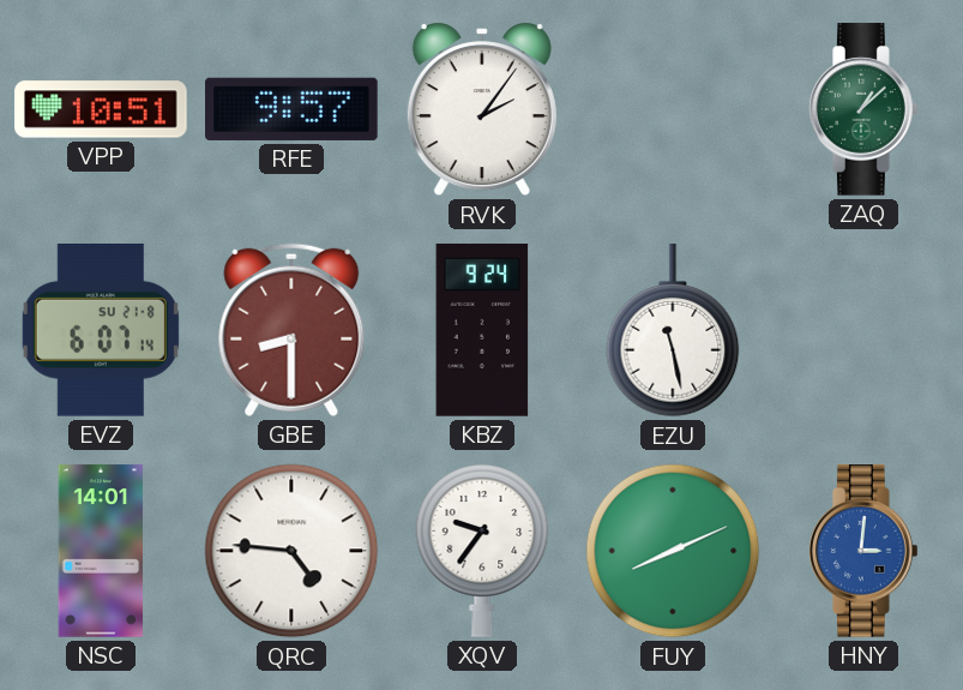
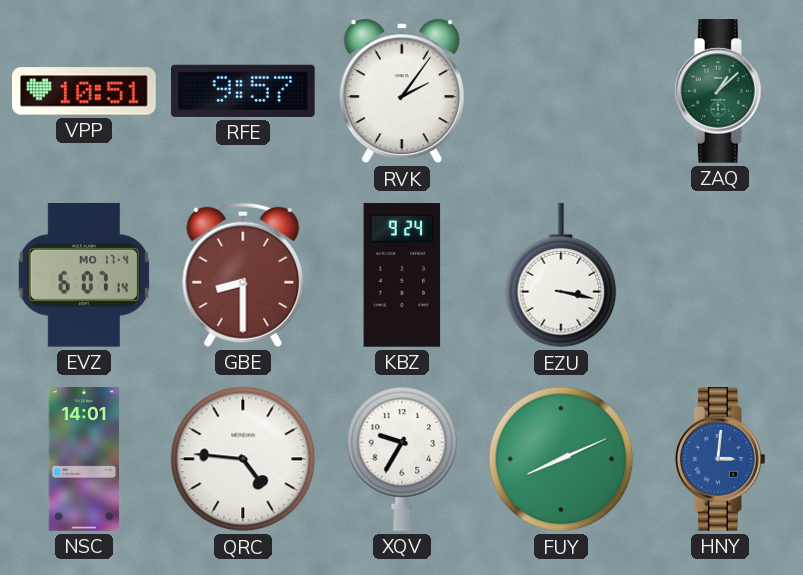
EVZ date: SU 21-8 -> MO 17-4
EZU: 11:28 -> 3:17
XQV: 9:36 -> 9:35
